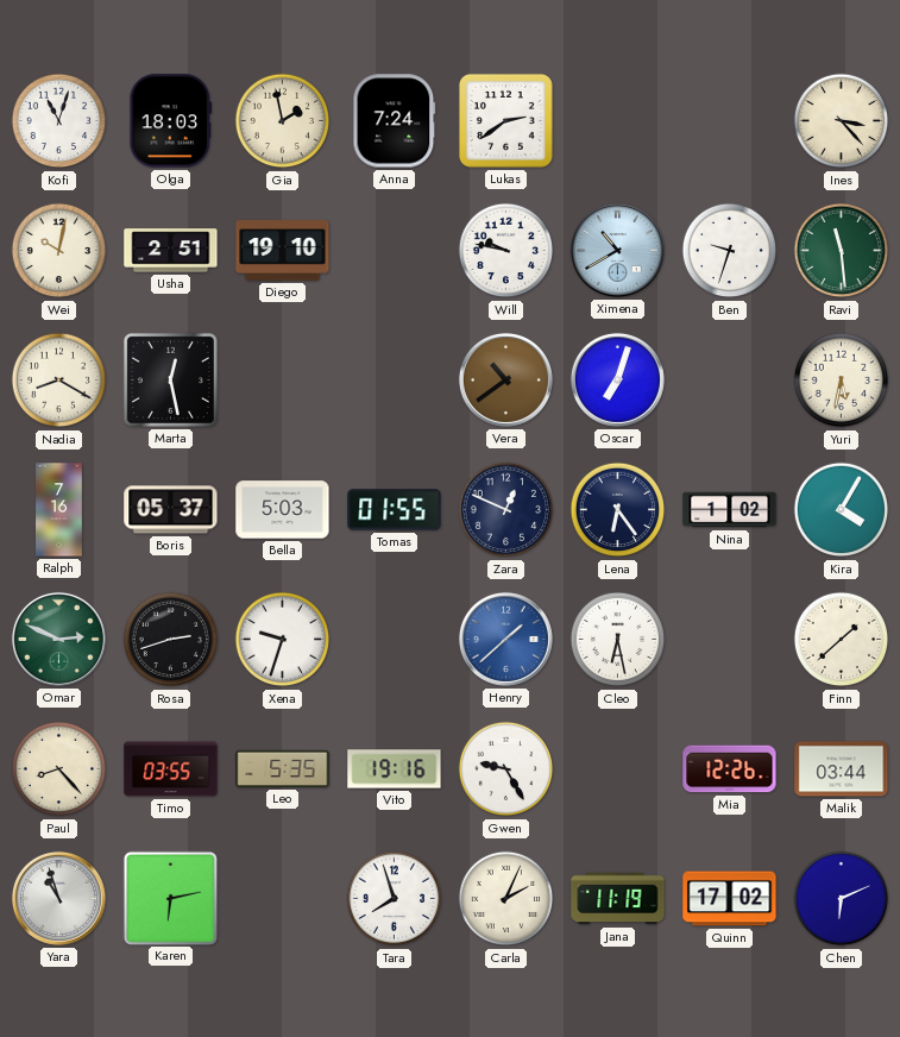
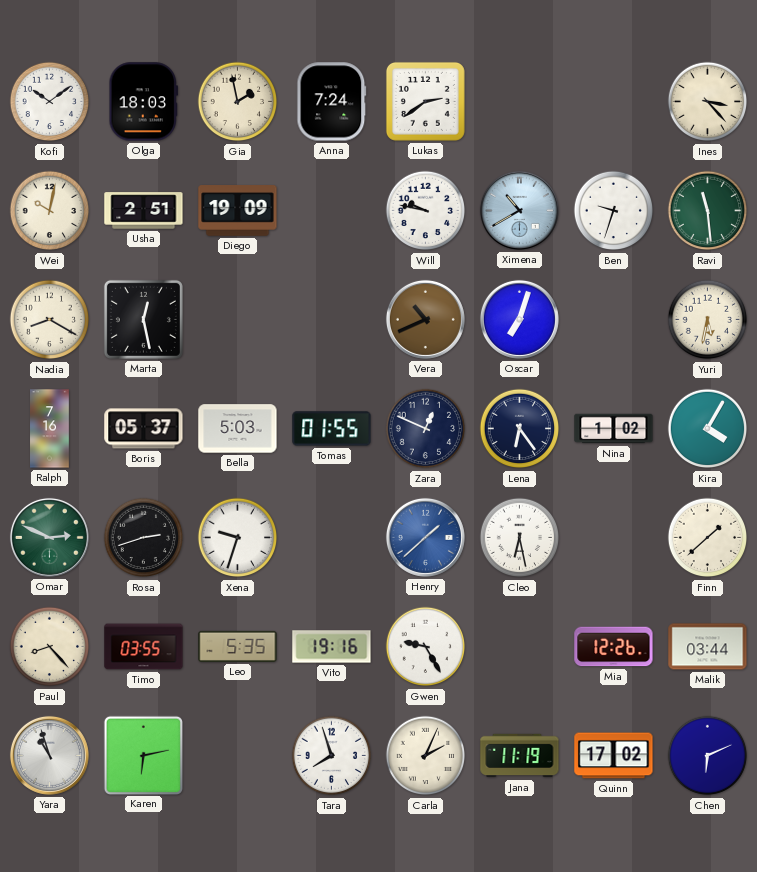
Kofi: 11:03 -> 10:09
Diego: 19:10 -> 19:09
Vera: 10:39 -> 10:41
